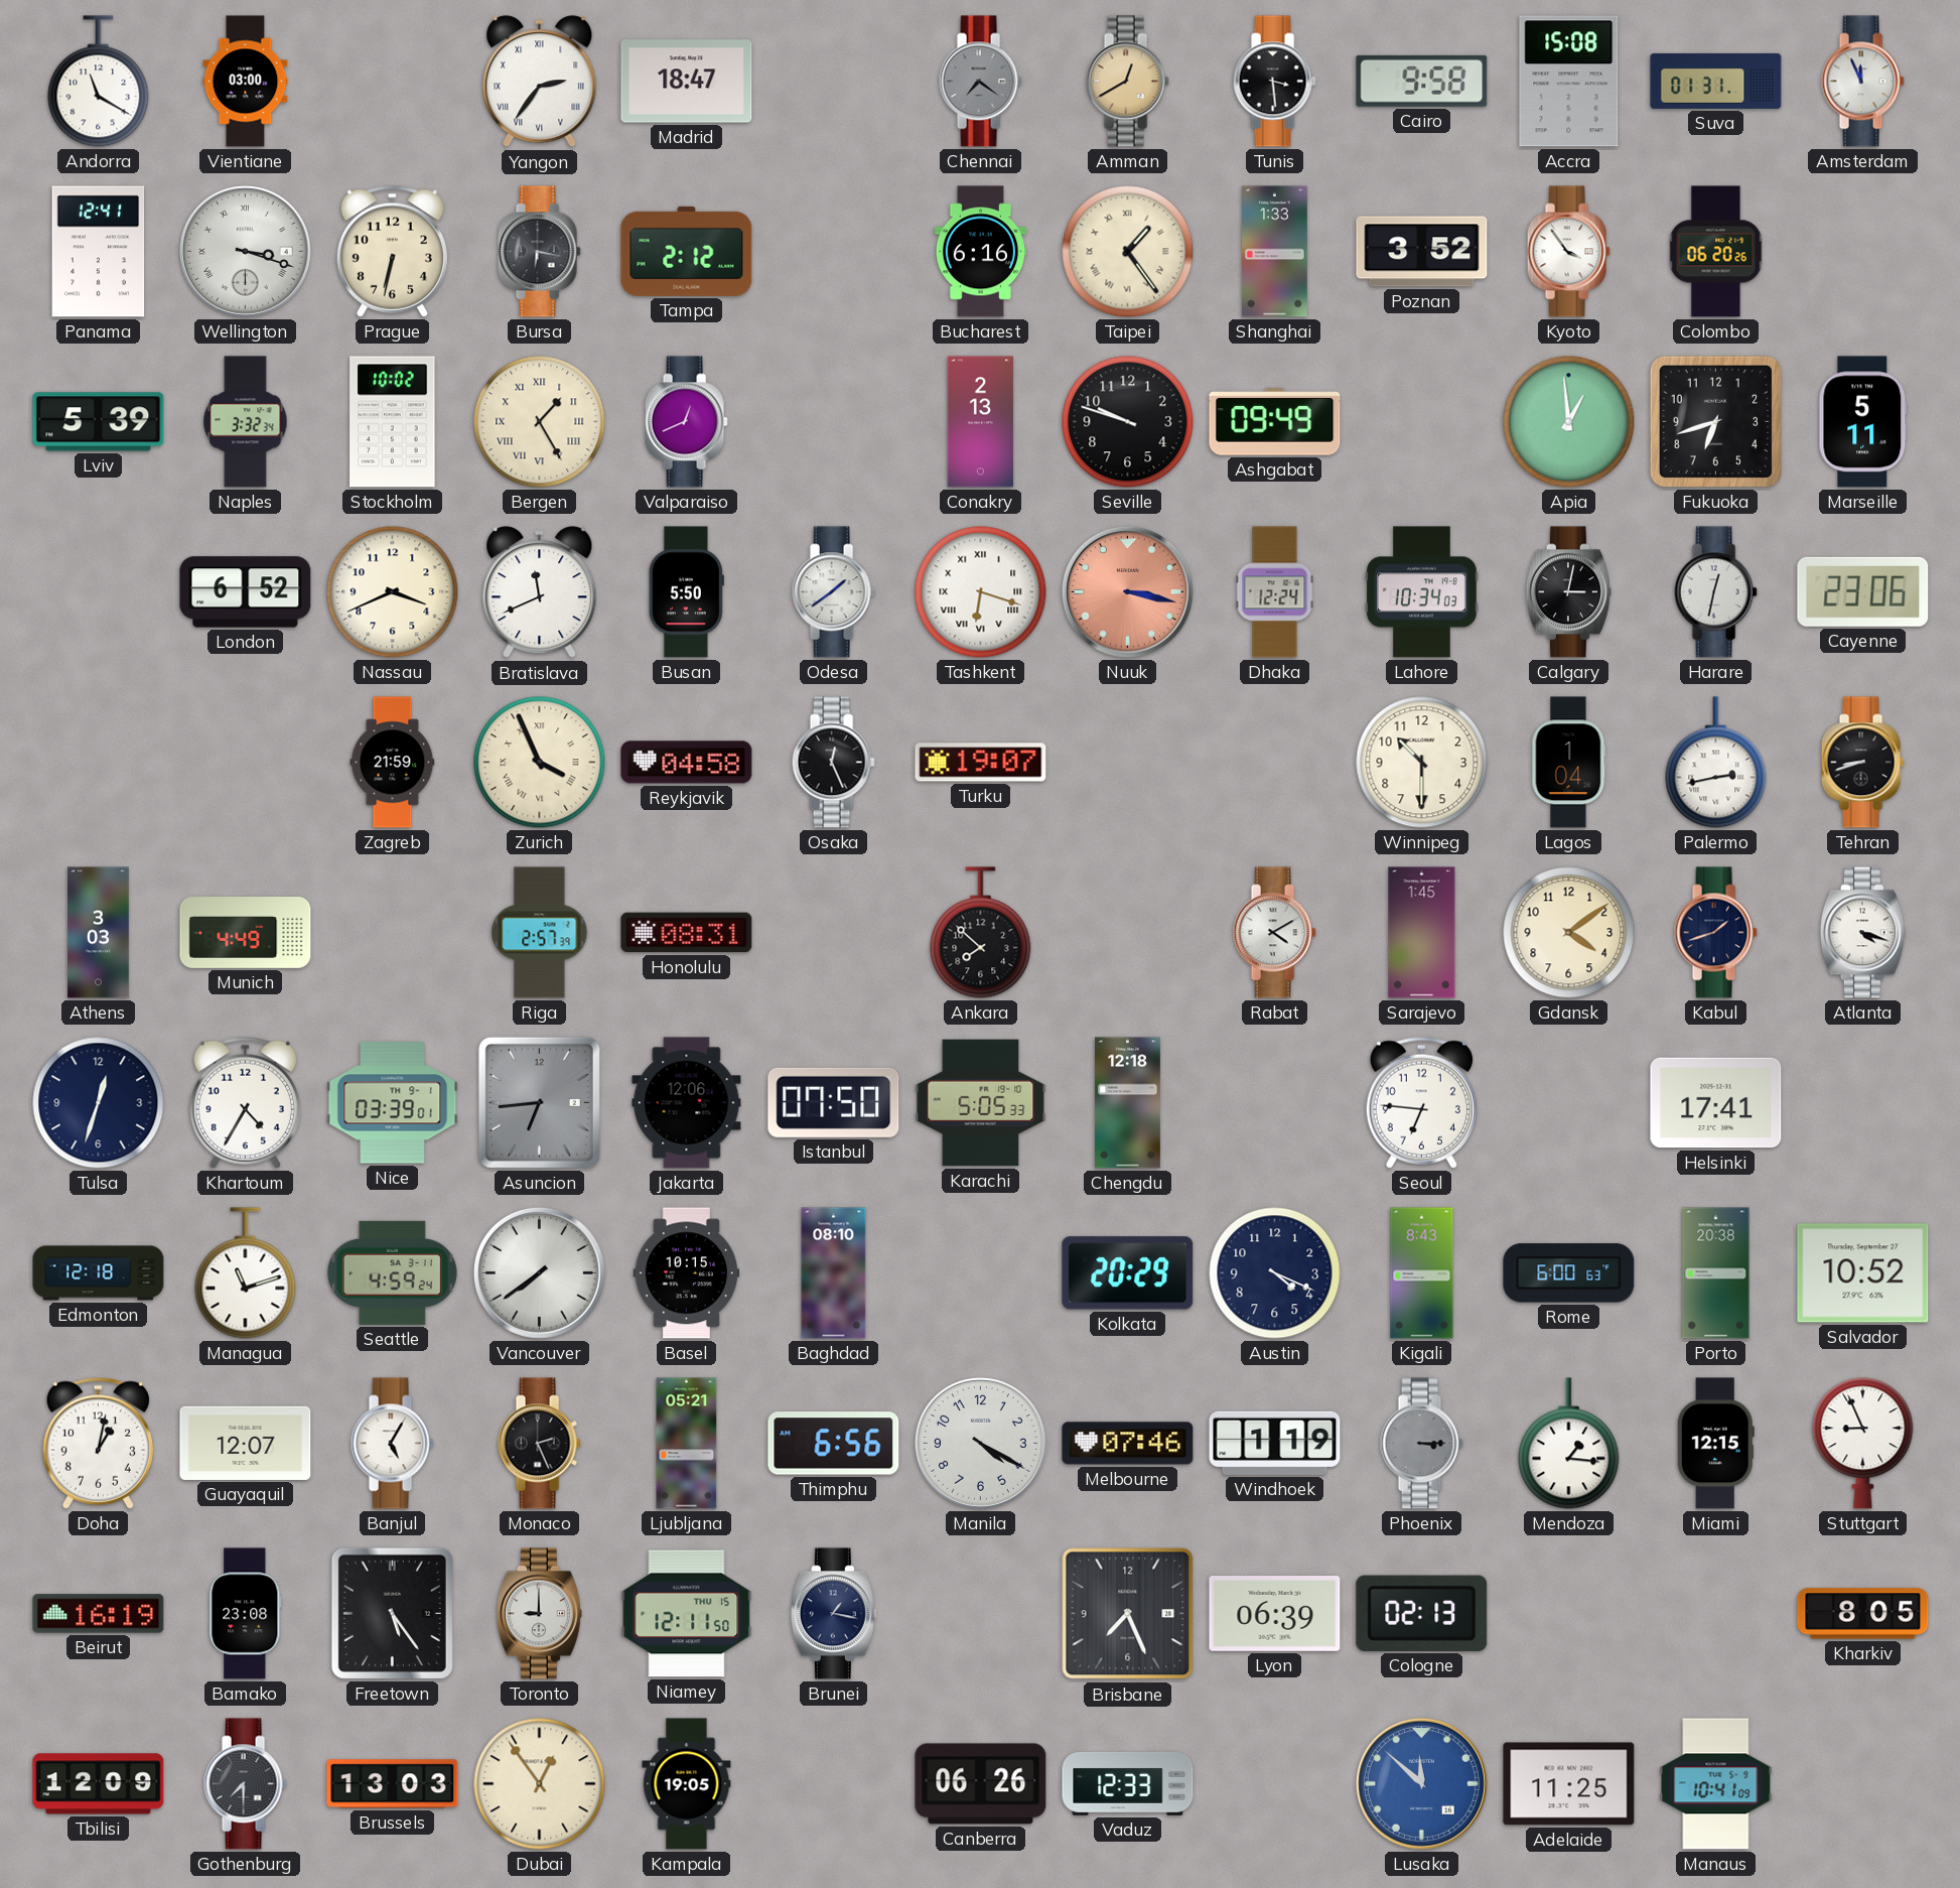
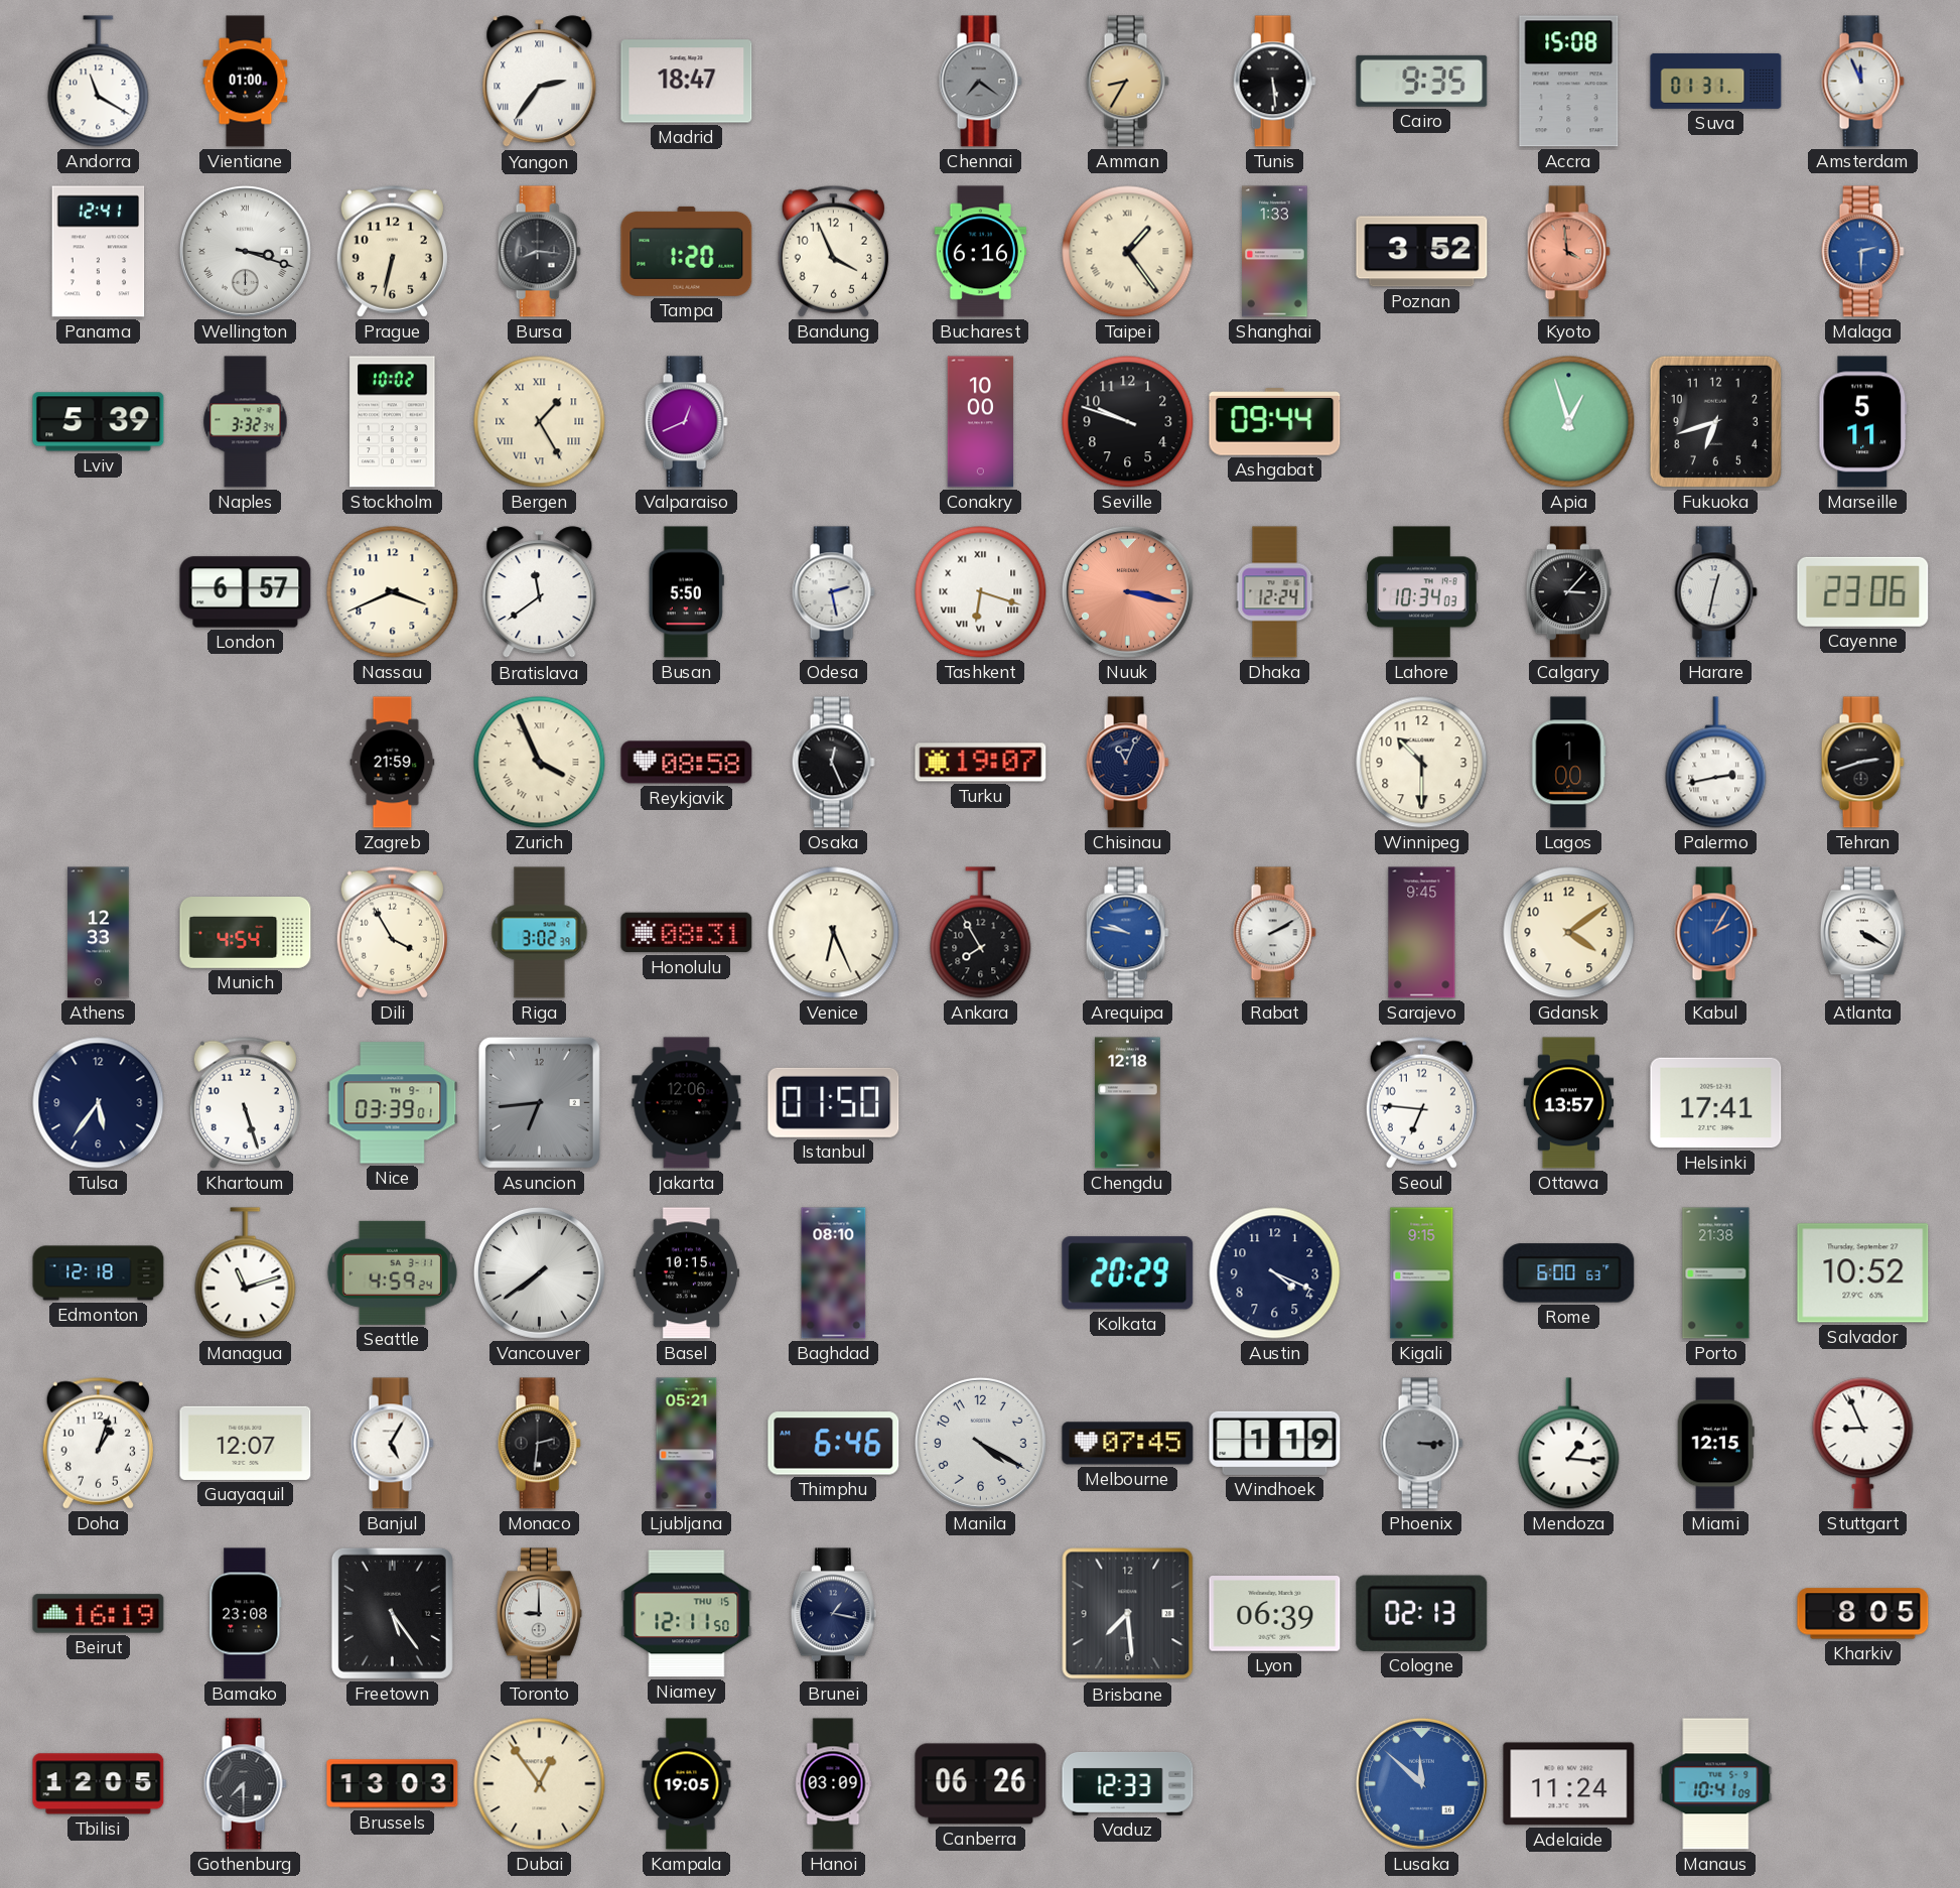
Vientiane: 03:00 -> 01:00
Amman: 12:40 -> 8:35
Tunis: 3:29 -> 5:29
Cairo: 9:58 -> 9:35
Bursa: 6:17 -> 8:16
Tampa: 2:12 -> 1:20
Bandung: none -> 3:56
Kyoto: 3:54 -> 3:59
Kyoto dial: white -> salmon
Colombo: 06:20 -> none
Malaga: none -> 2:30
Conakry: 2:13 -> 10:00
Ashgabat: 09:49 -> 09:44
Apia: 12:59 -> 12:57
London: 6:52 -> 6:57
Bratislava: 11:41 -> 11:39
Odesa: 1:39 -> 2:28
Calgary: 3:02 -> 3:07
Reykjavik: 04:58 -> 08:58
Chisinau: none -> 11:04
Lagos: 1:04 -> 1:00
Tehran: 8:42 -> 2:42
Athens: 3:03 -> 12:33
Munich: 4:49 -> 4:54
Dili: none -> 3:55
Riga: 2:57 -> 3:02
Venice: none -> 6:26
Ankara: 7:52 -> 7:55
Arequipa: none -> 9:47
Rabat: 4:10 -> 2:10
Sarajevo: 1:45 -> 9:45
Kabul: 1:42 -> 2:05
Kabul dial: navy -> blue
Atlanta: 4:18 -> 4:20
Tulsa: 12:33 -> 5:36
Khartoum: 4:35 -> 5:27
Istanbul: 07:50 -> 01:50
Karachi: 5:05 -> none
Ottawa: none -> 13:57
Kigali: 8:43 -> 9:15
Porto: 20:38 -> 21:38
Doha: 1:02 -> 1:03
Monaco: 2:26 -> 2:31
Thimphu: 6:56 -> 6:46
Melbourne: 07:46 -> 07:45
Brisbane: 7:26 -> 7:29
Tbilisi: 12:09 -> 12:05
Hanoi: none -> 03:09
Adelaide: 11:25 -> 11:24
